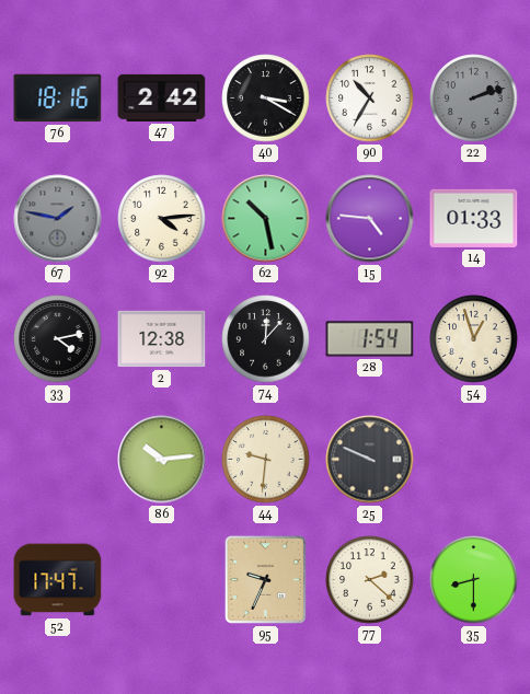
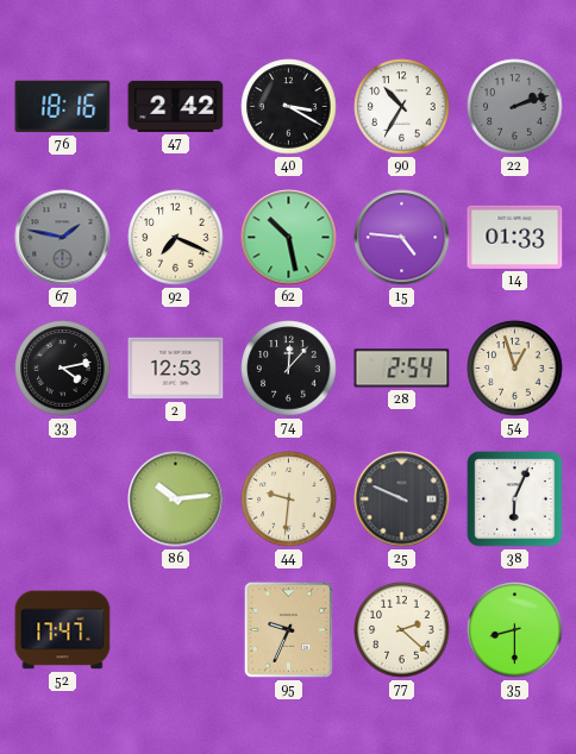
92: 4:14 -> 7:19
2: 12:38 -> 12:53
28: 1:54 -> 2:54
38: none -> 6:04
